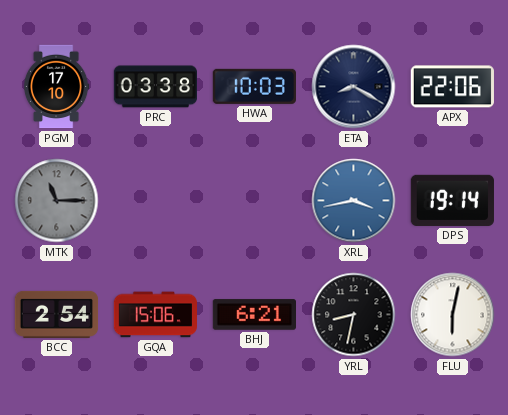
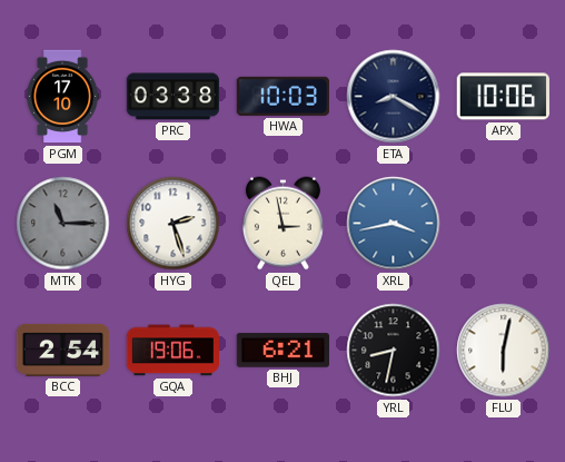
APX: 22:06 -> 10:06
HYG: none -> 2:27
QEL: none -> 2:58
DPS: 19:14 -> none
GQA: 15:06 -> 19:06
